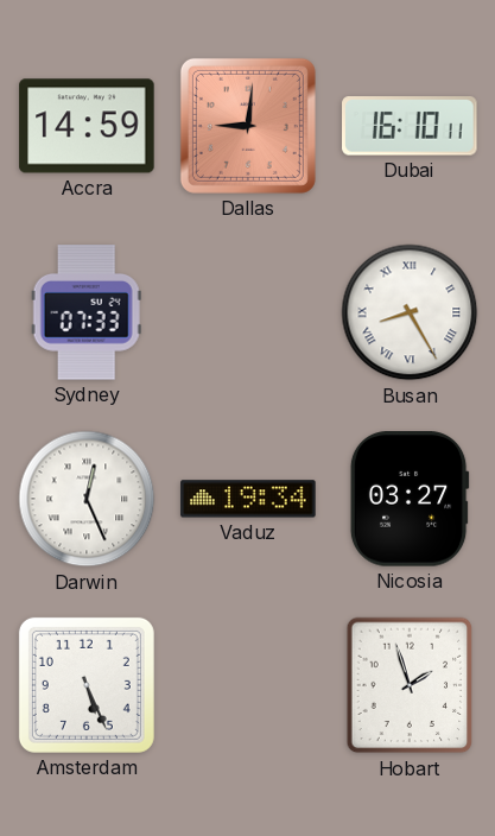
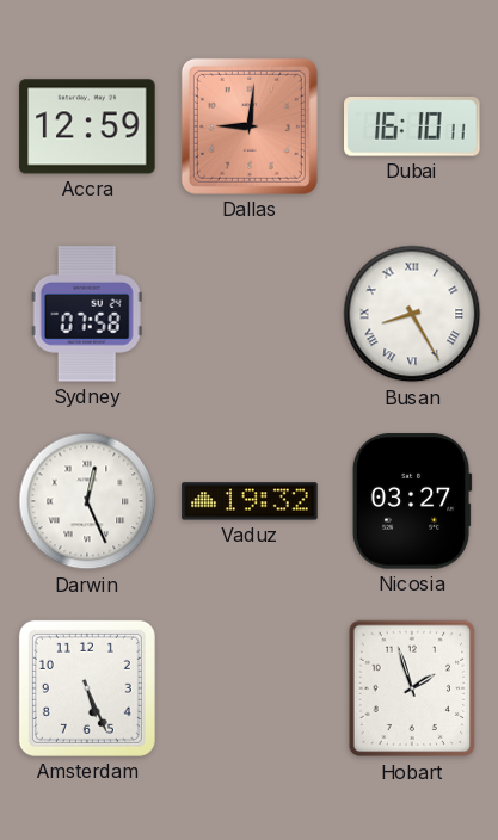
Accra: 14:59 -> 12:59
Sydney: 07:33 -> 07:58
Vaduz: 19:34 -> 19:32
